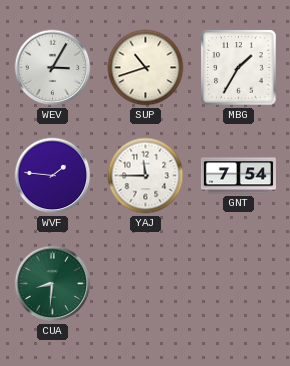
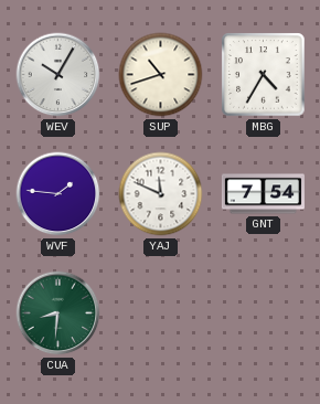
WEV: 3:05 -> 10:05
MBG: 1:35 -> 4:35
YAJ: 11:45 -> 11:49
